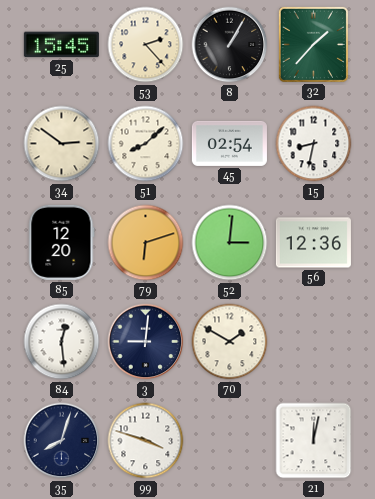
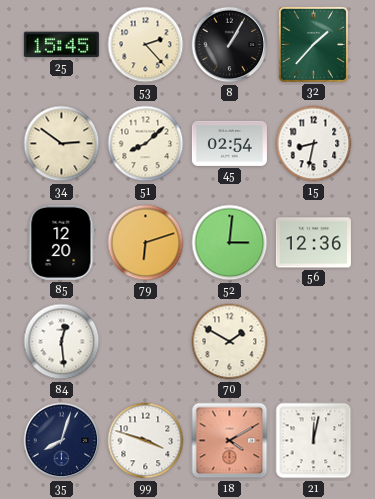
3: 9:01 -> none
18: none -> 4:10
